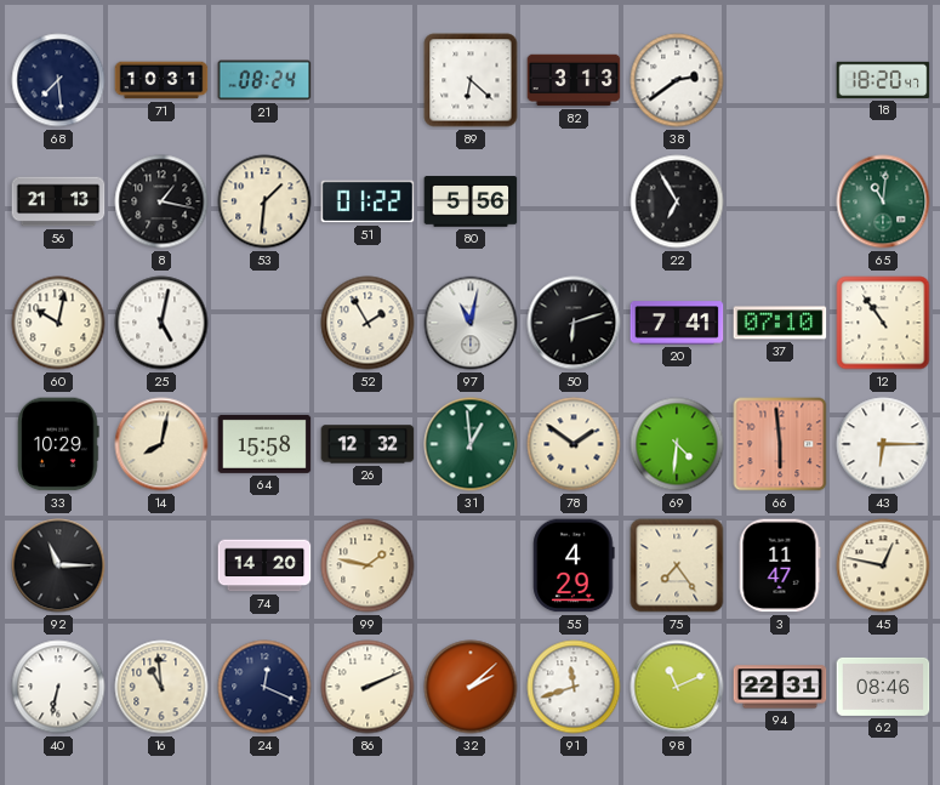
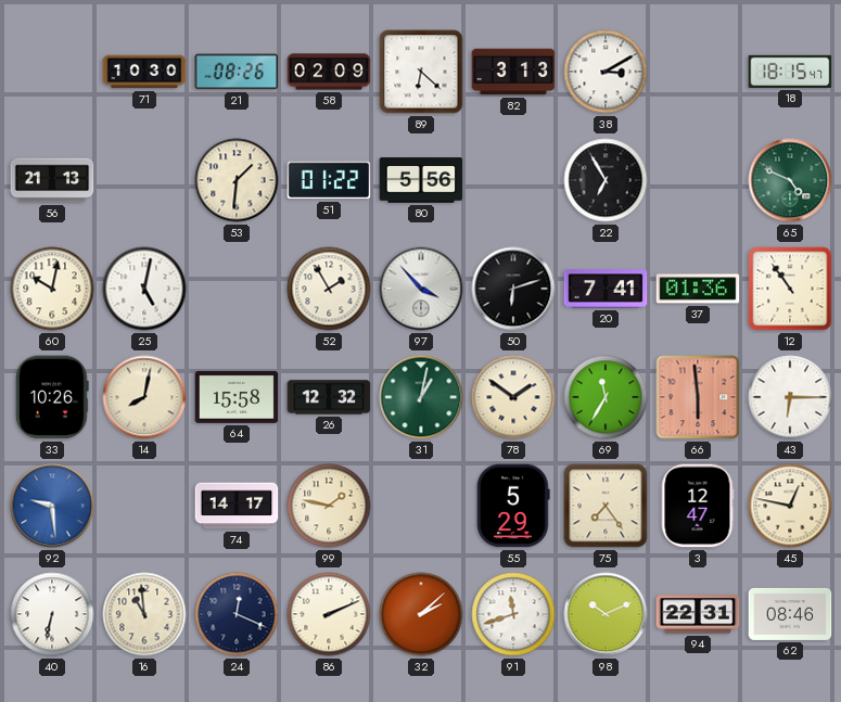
68: 7:29 -> none
71: 10:31 -> 10:30
21: 08:24 -> 08:26
58: none -> 02:09
38: 2:39 -> 3:10
18: 18:20 -> 18:15
8: 1:17 -> none
65: 11:01 -> 4:49
97: 11:02 -> 3:53
37: 07:10 -> 01:36
33: 10:29 -> 10:26
31: 12:59 -> 1:02
69: 4:31 -> 11:35
92: 11:15 -> 9:29
92 dial: black -> blue
74: 14:20 -> 14:17
55: 4:29 -> 5:29
3: 11:47 -> 12:47
98: 11:11 -> 10:11
